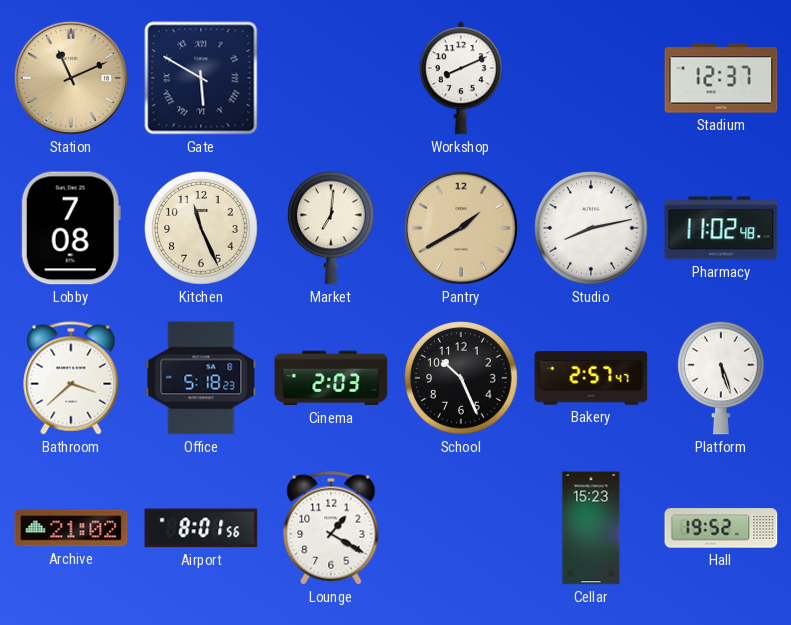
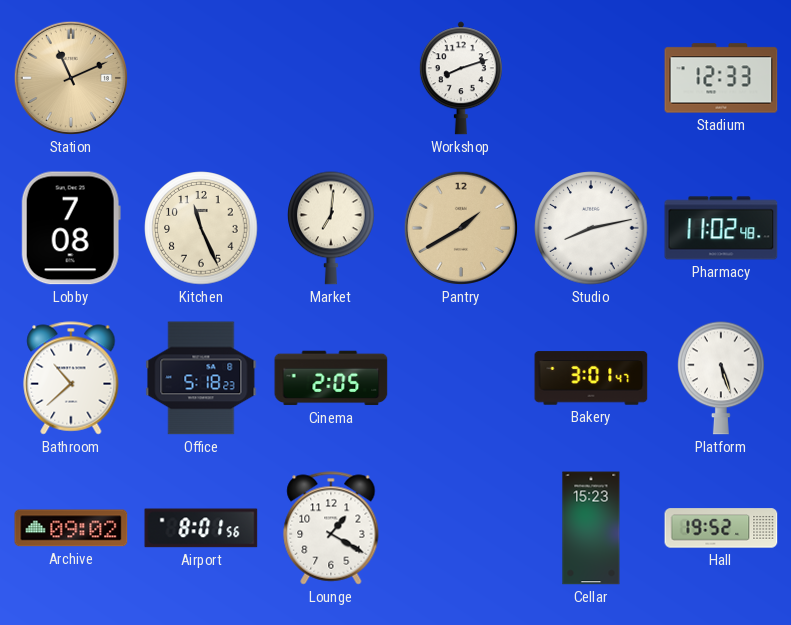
Gate: 5:50 -> none
Workshop: 8:11 -> 8:12
Stadium: 12:37 -> 12:33
Bathroom: 3:38 -> 10:38
Cinema: 2:03 -> 2:05
School: 10:26 -> none
Bakery: 2:57 -> 3:01
Archive: 21:02 -> 09:02
